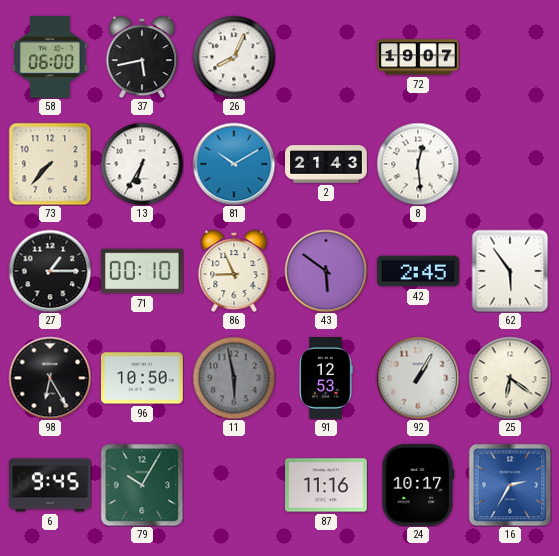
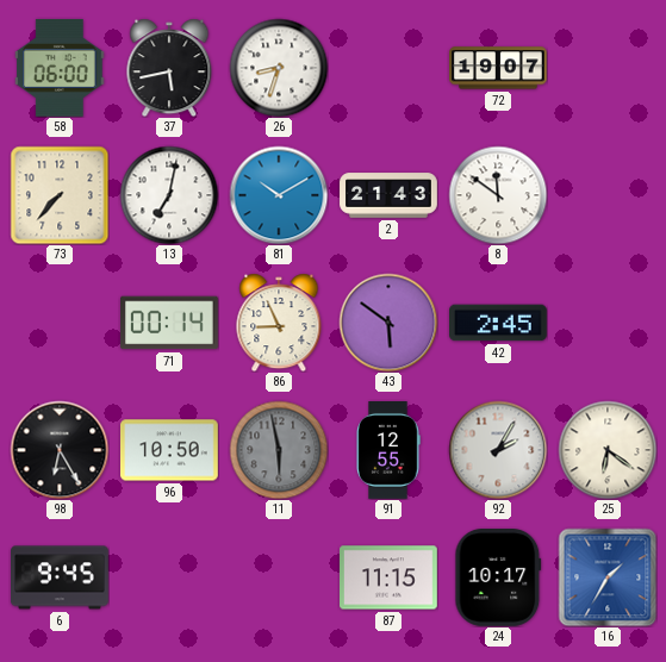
26: 8:04 -> 8:33
13: 6:35 -> 7:02
8: 12:29 -> 11:51
27: 1:15 -> none
71: 00:10 -> 00:14
62: 5:54 -> none
91: 12:53 -> 12:55
92: 1:05 -> 2:05
79: 10:05 -> none
87: 11:16 -> 11:15
16: 2:35 -> 1:35
